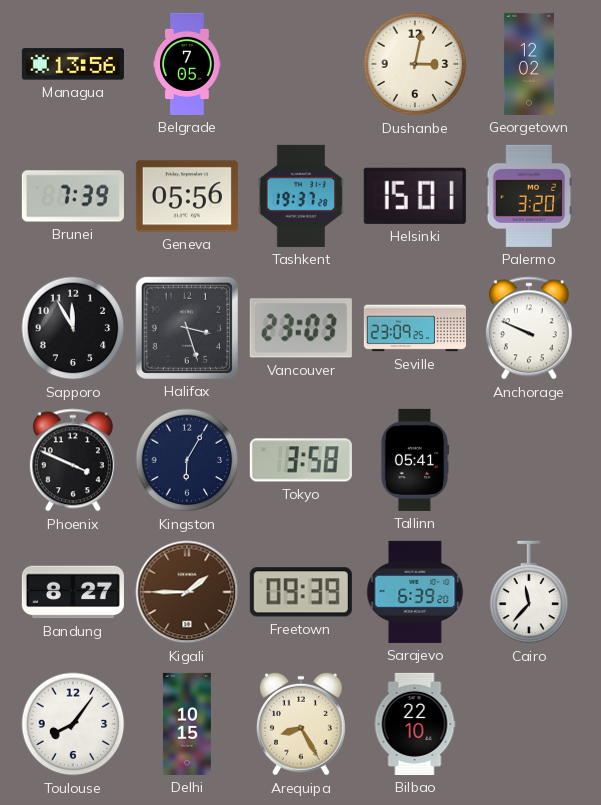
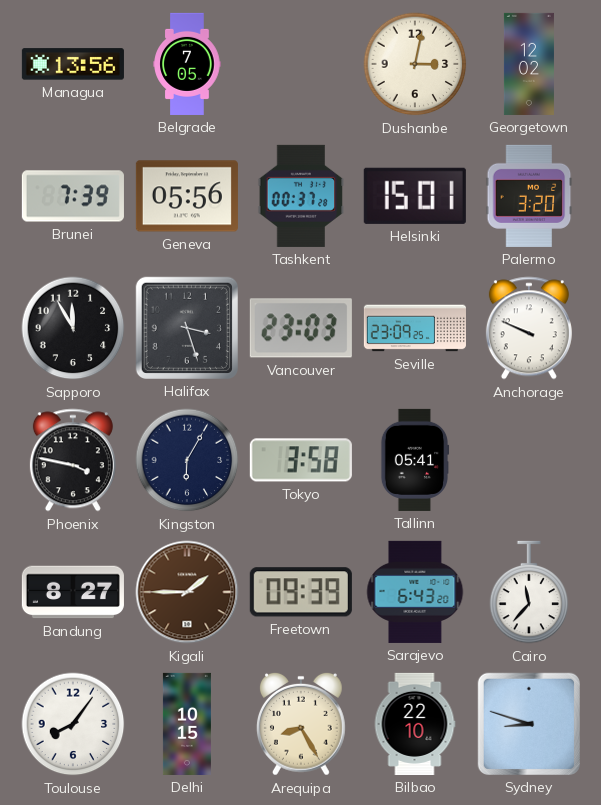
Tashkent: 19:37 -> 00:37
Phoenix: 3:49 -> 3:47
Sarajevo: 6:39 -> 6:43
Sydney: none -> 8:48
